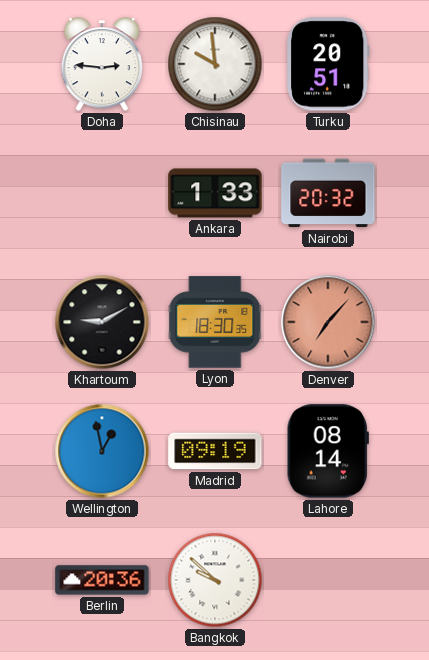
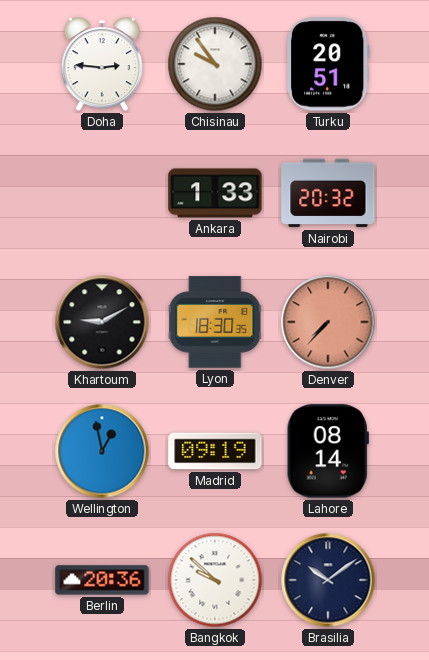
Chisinau: 9:59 -> 9:54
Denver: 7:07 -> 7:37
Brasilia: none -> 10:09
